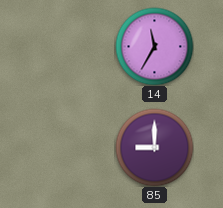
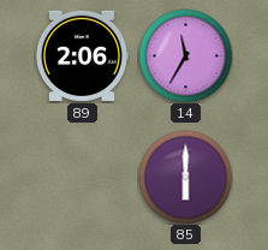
89: none -> 2:06
85: 9:00 -> 6:00
